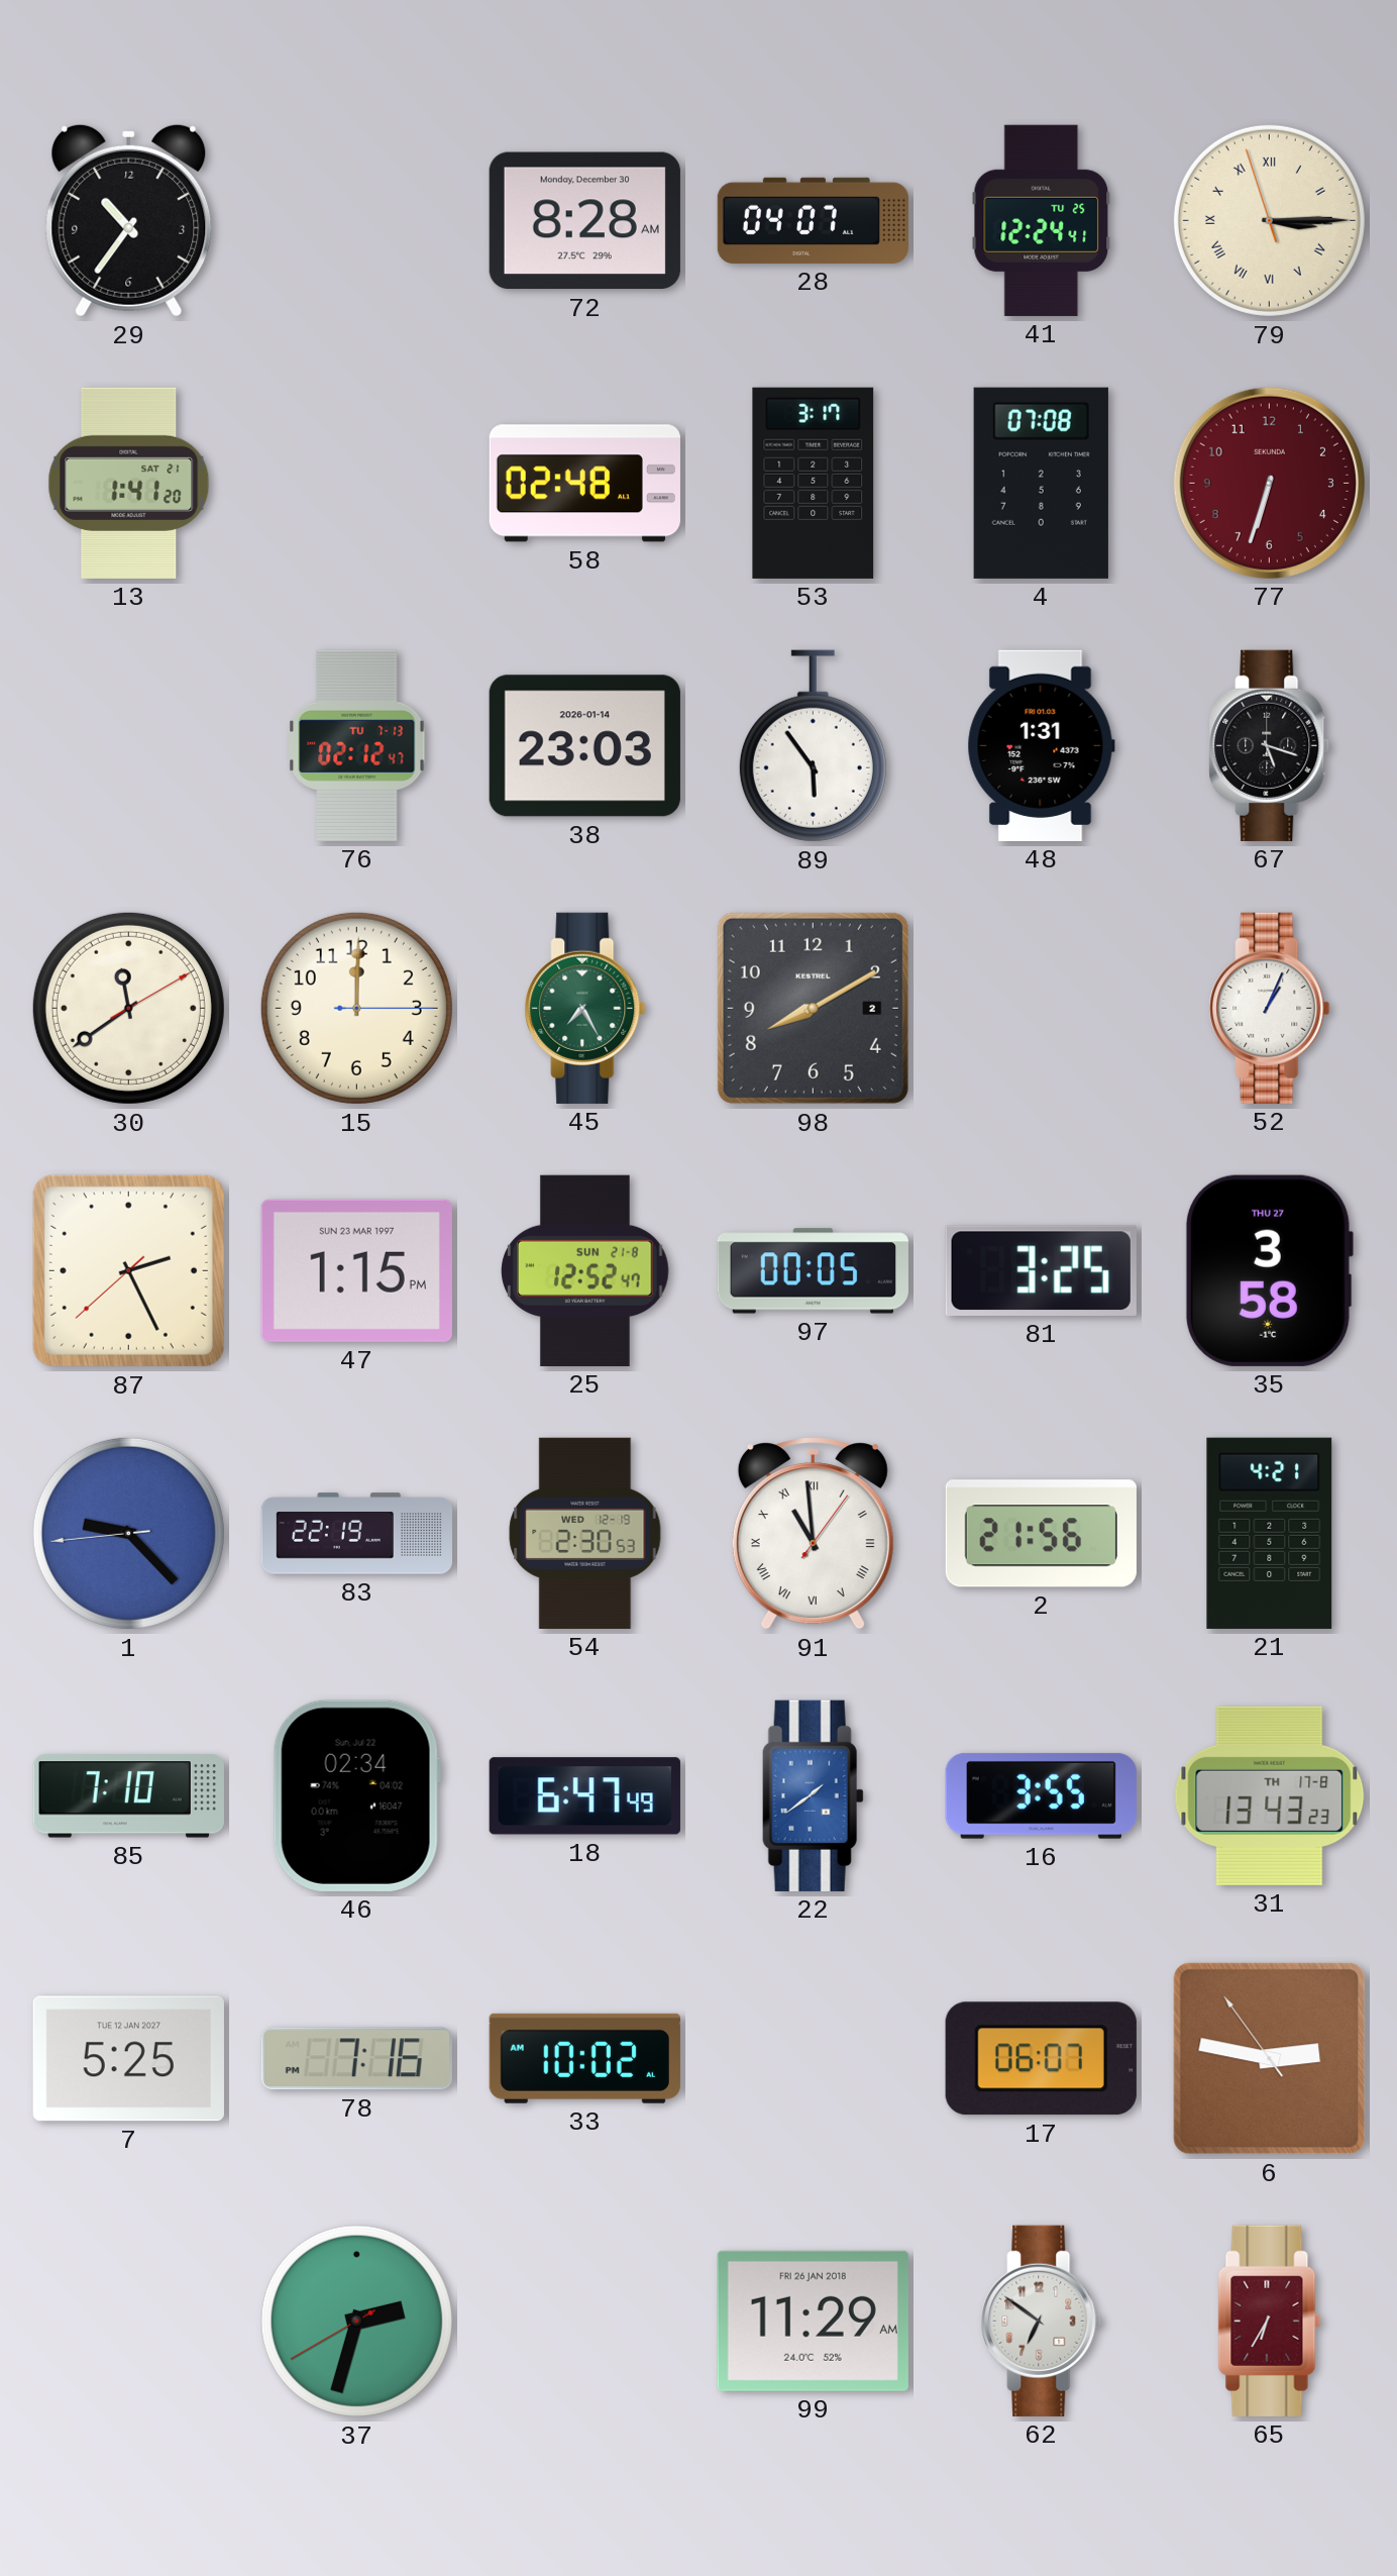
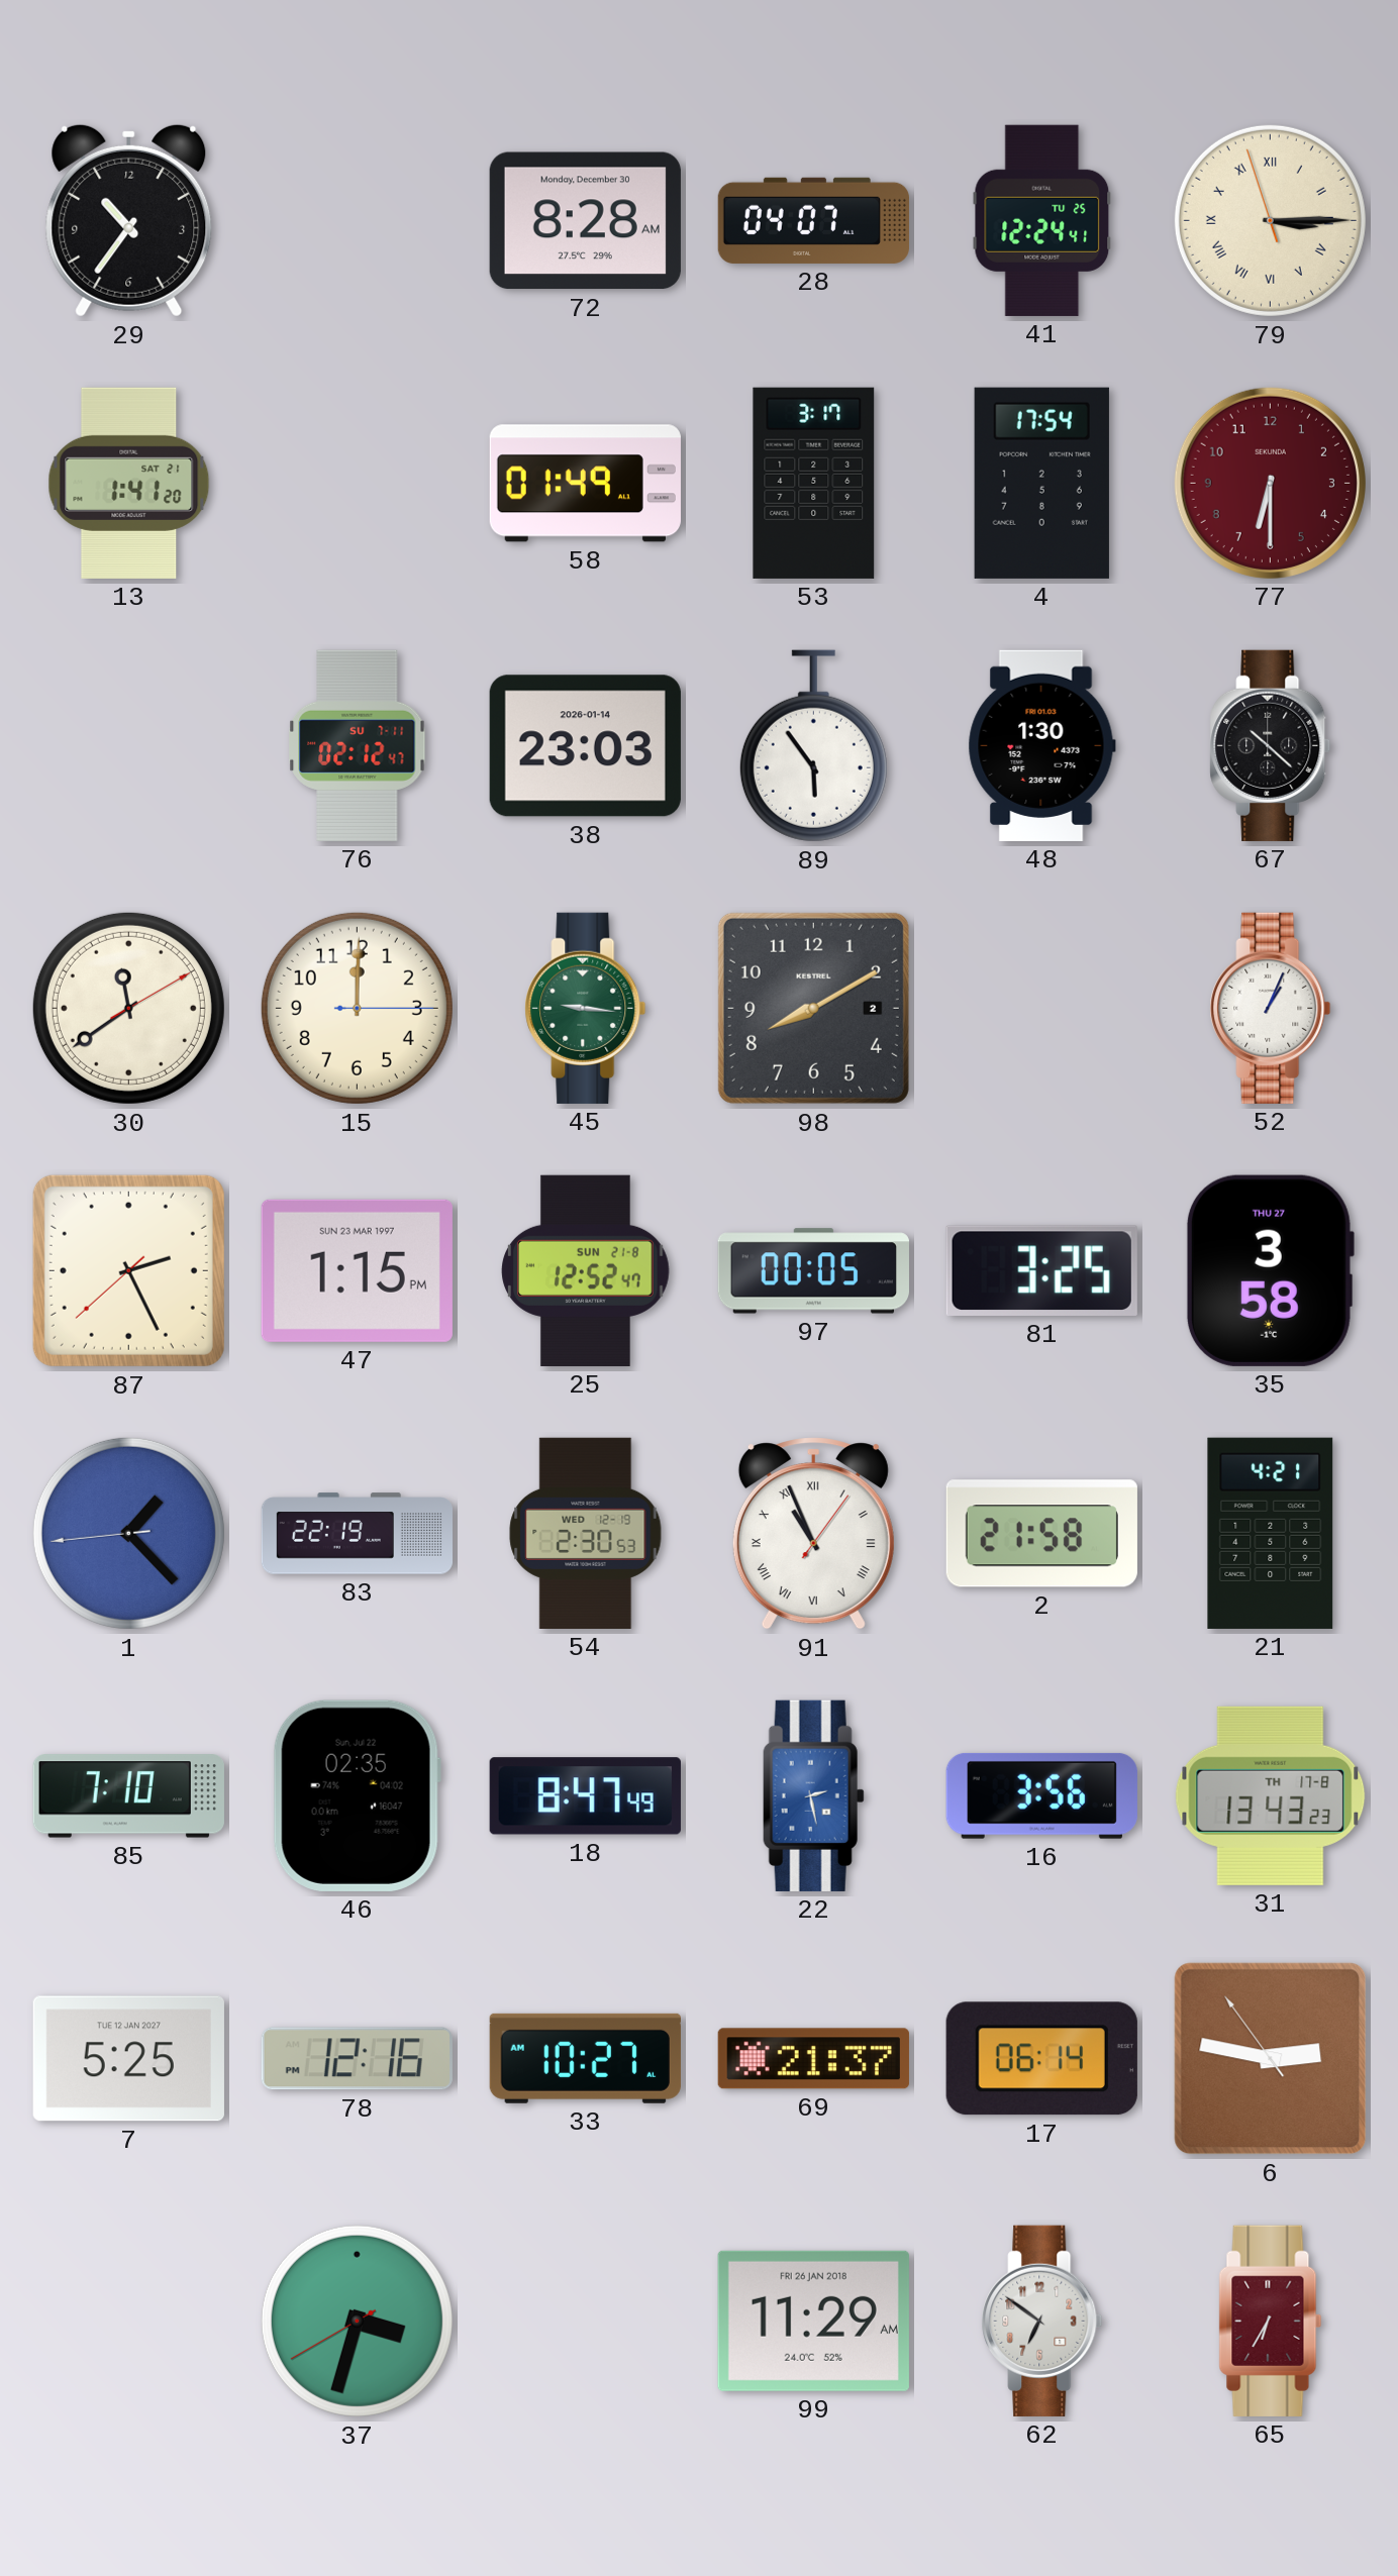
58: 02:48 -> 01:49
4: 07:08 -> 17:54
77: 6:33 -> 6:30
76 date: TU 7-13 -> SU 7-11
48: 1:31 -> 1:30
67: 5:18 -> 10:22
45: 7:25 -> 9:16
1: 9:22 -> 1:22
91: 10:59 -> 10:56
2: 21:56 -> 21:58
46: 02:34 -> 02:35
18: 6:47 -> 8:47
22: 1:39 -> 2:28
16: 3:55 -> 3:56
78: 7:16 -> 12:16
33: 10:02 -> 10:27
69: none -> 21:37
17: 06:07 -> 06:14
37: 2:32 -> 3:32
